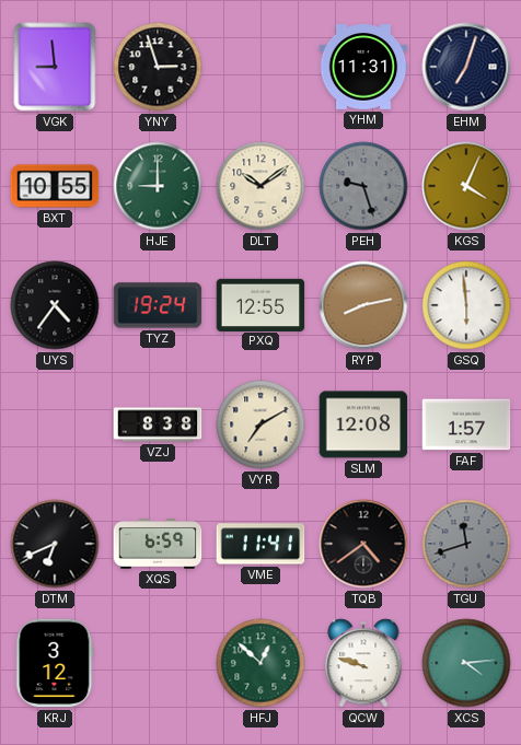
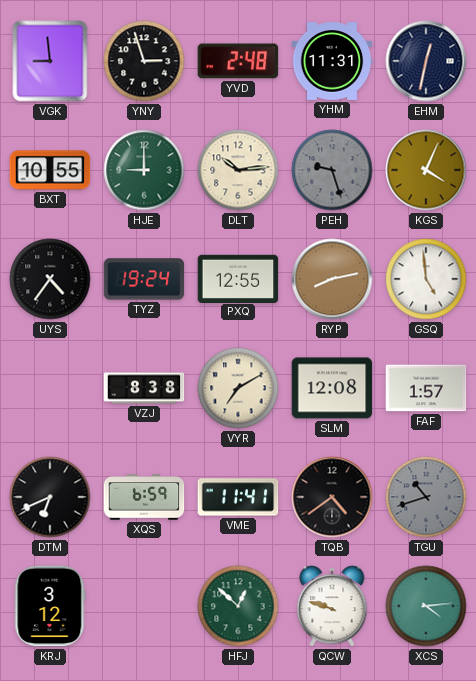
YVD: none -> 2:48
EHM: 7:03 -> 12:32
DLT: 10:09 -> 10:14
GSQ: 5:59 -> 4:59
TGU: 11:42 -> 10:42
